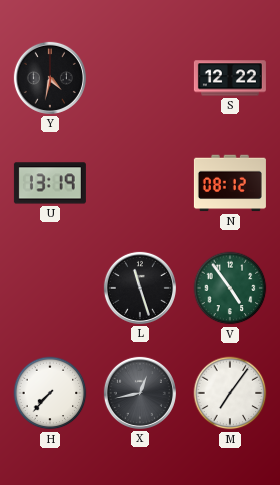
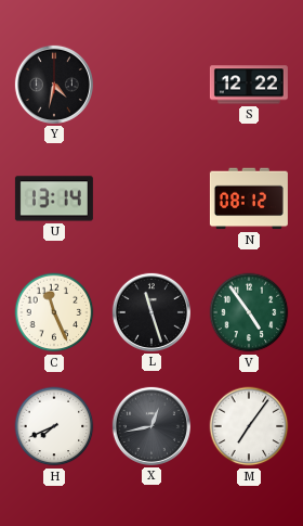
U: 13:19 -> 13:14
C: none -> 11:26
H: 7:37 -> 7:41
